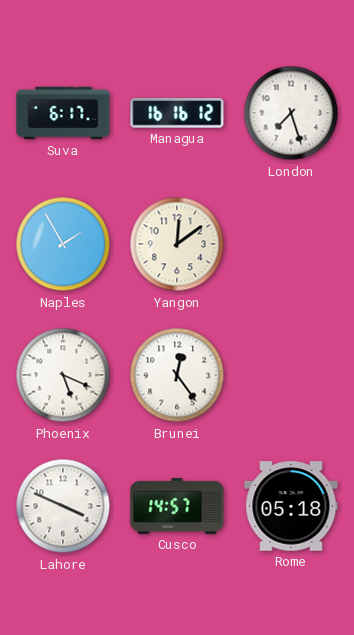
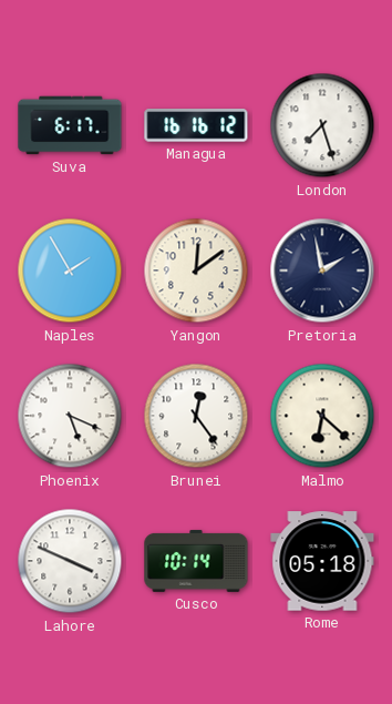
Pretoria: none -> 1:58
Malmo: none -> 6:22
Cusco: 14:57 -> 10:14
